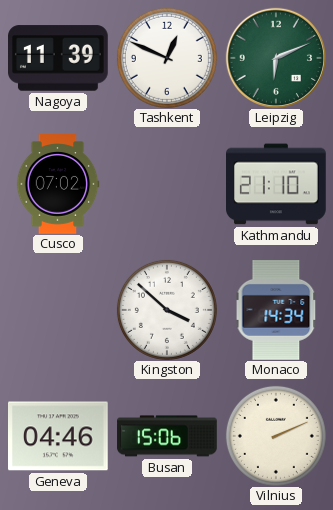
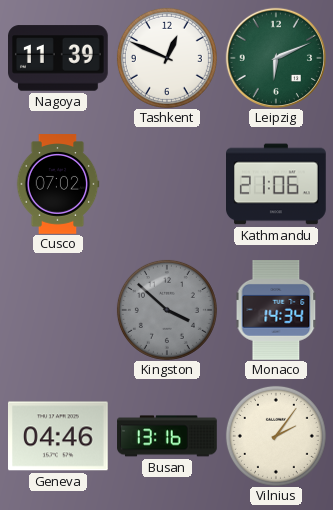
Kathmandu: 21:10 -> 21:06
Kingston dial: white -> grey
Busan: 15:06 -> 13:16
Vilnius: 2:11 -> 2:06
